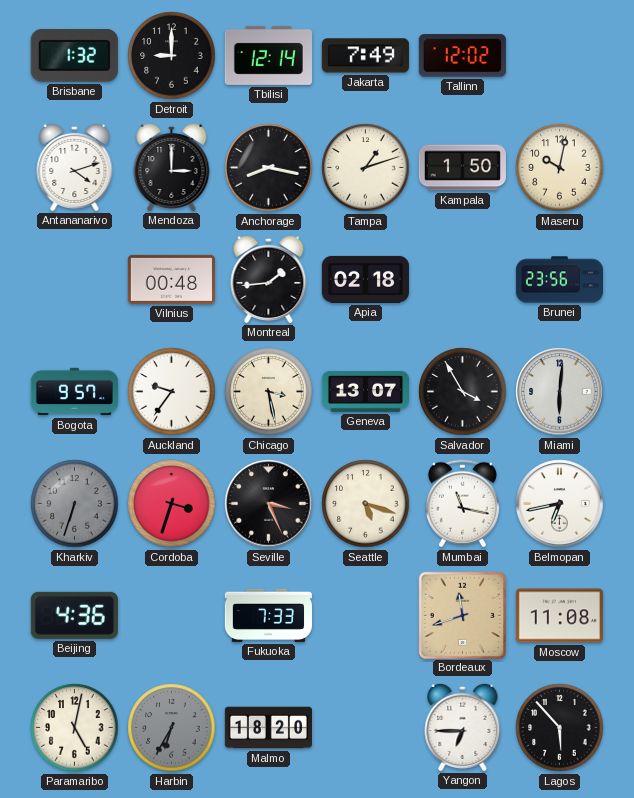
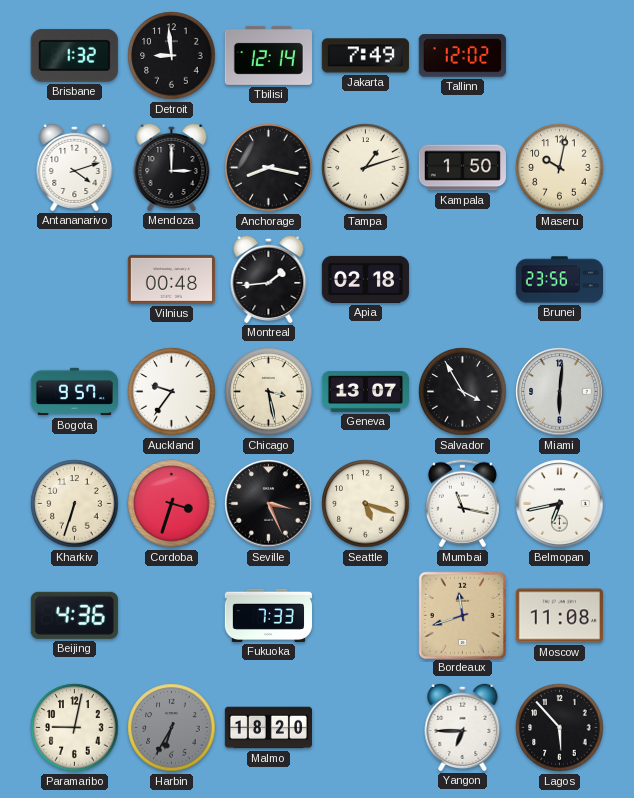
Detroit: 9:00 -> 8:59
Kharkiv dial: grey -> cream
Paramaribo: 5:02 -> 9:02
